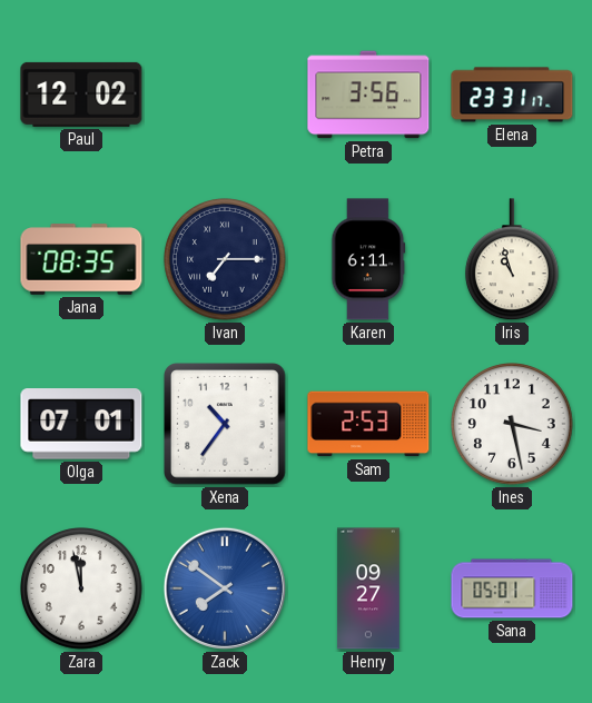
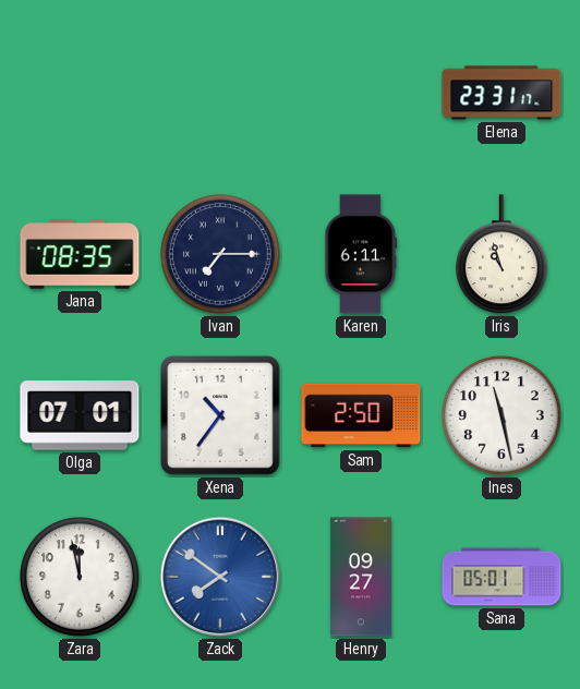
Paul: 12:02 -> none
Petra: 3:56 -> none
Sam: 2:53 -> 2:50
Ines: 3:28 -> 11:28
